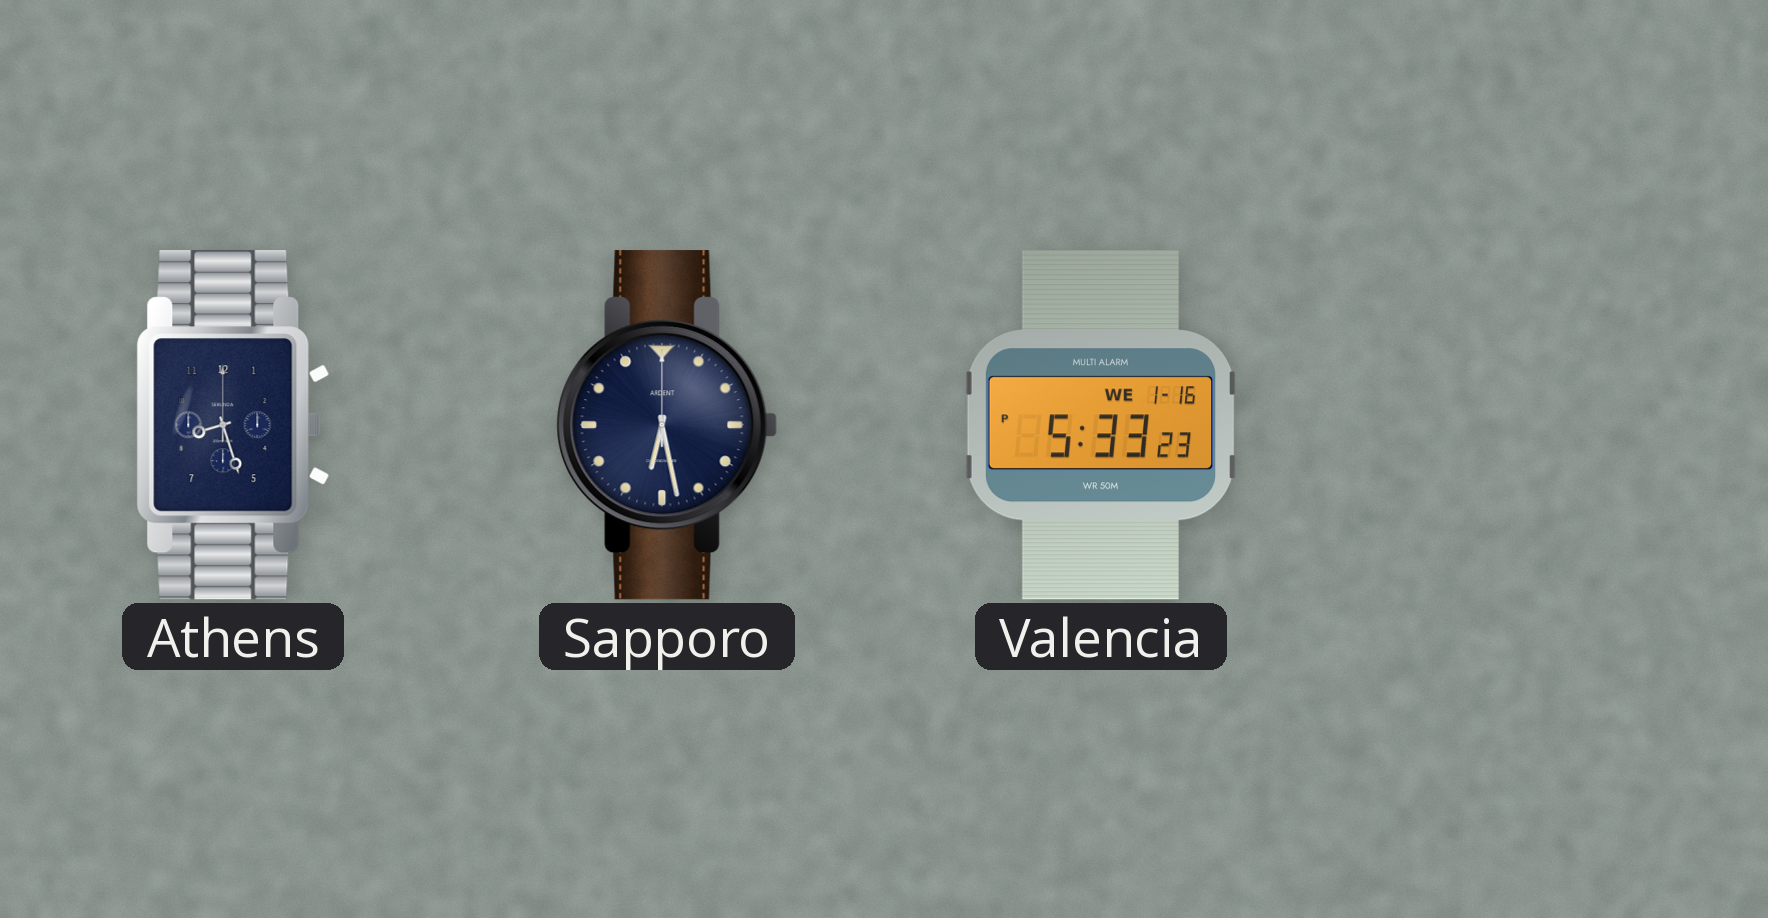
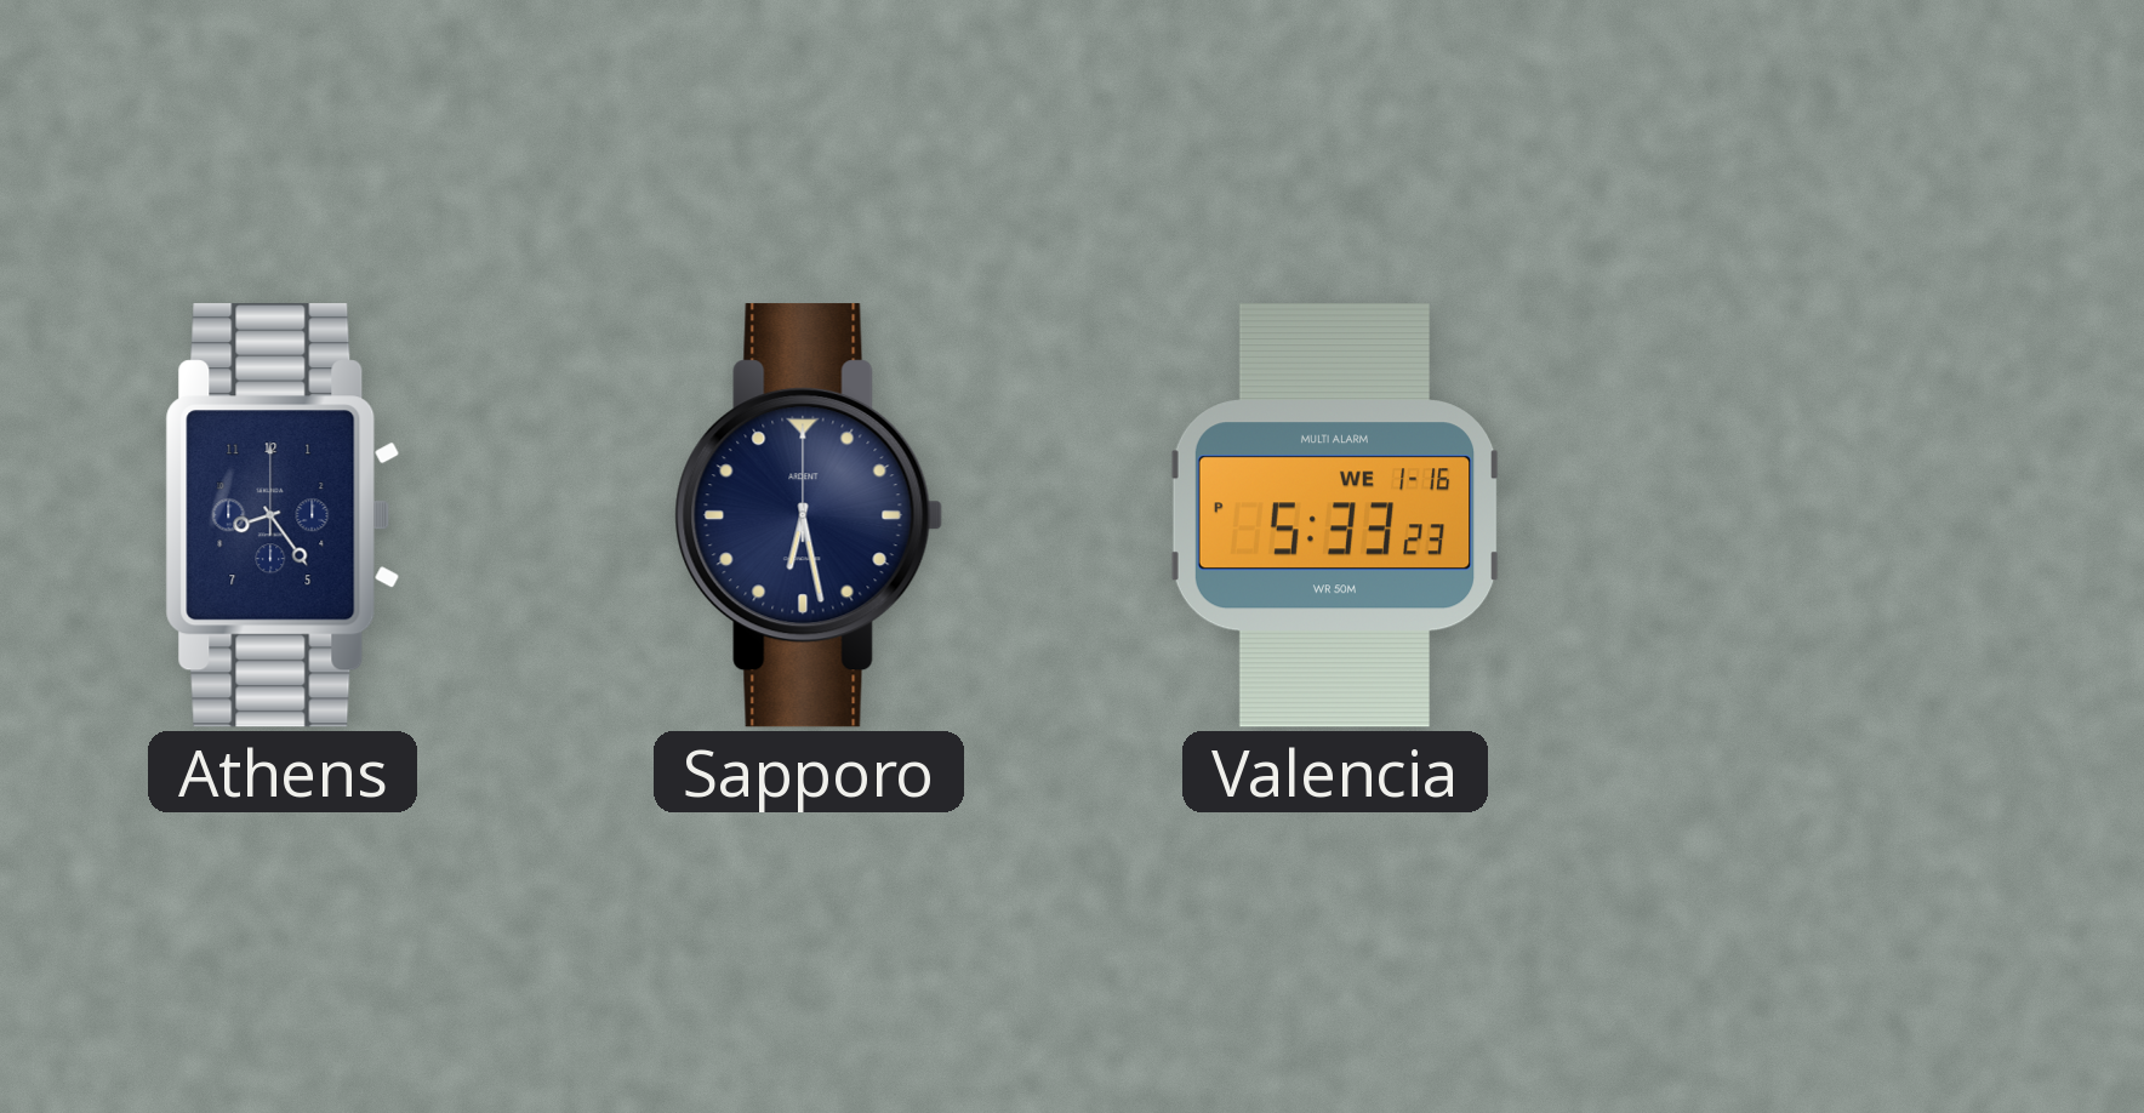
Athens: 8:27 -> 8:24
